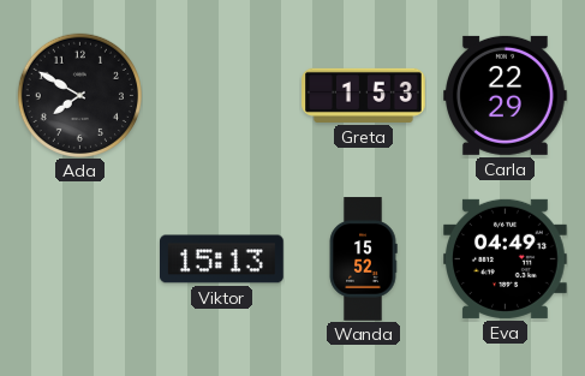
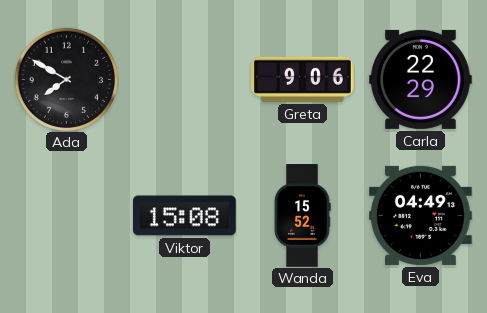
Greta: 1:53 -> 9:06
Viktor: 15:13 -> 15:08
